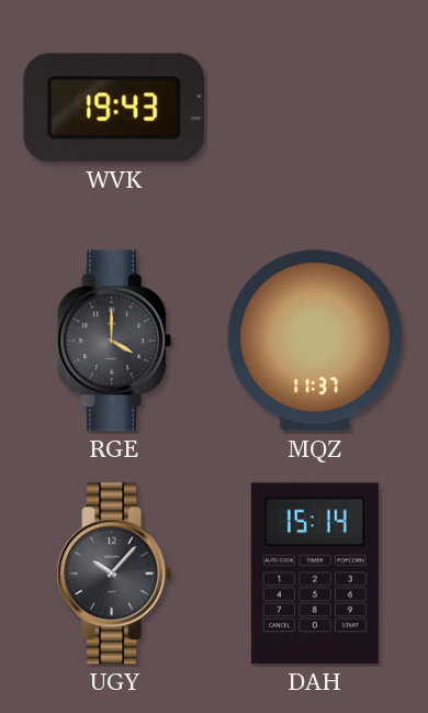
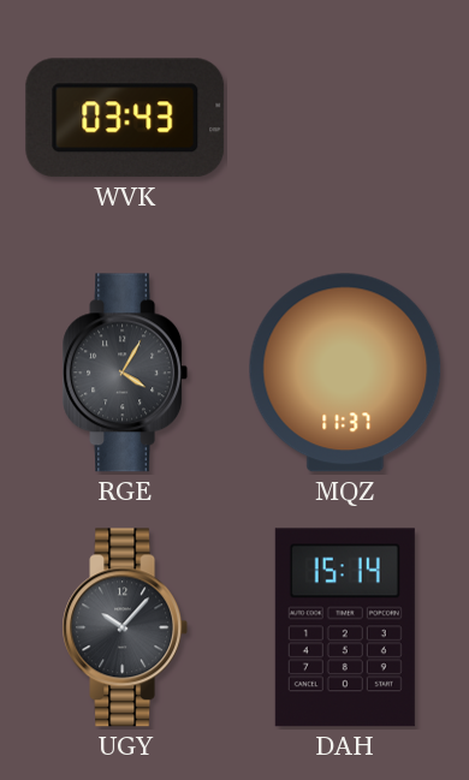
WVK: 19:43 -> 03:43
RGE: 4:00 -> 4:05
